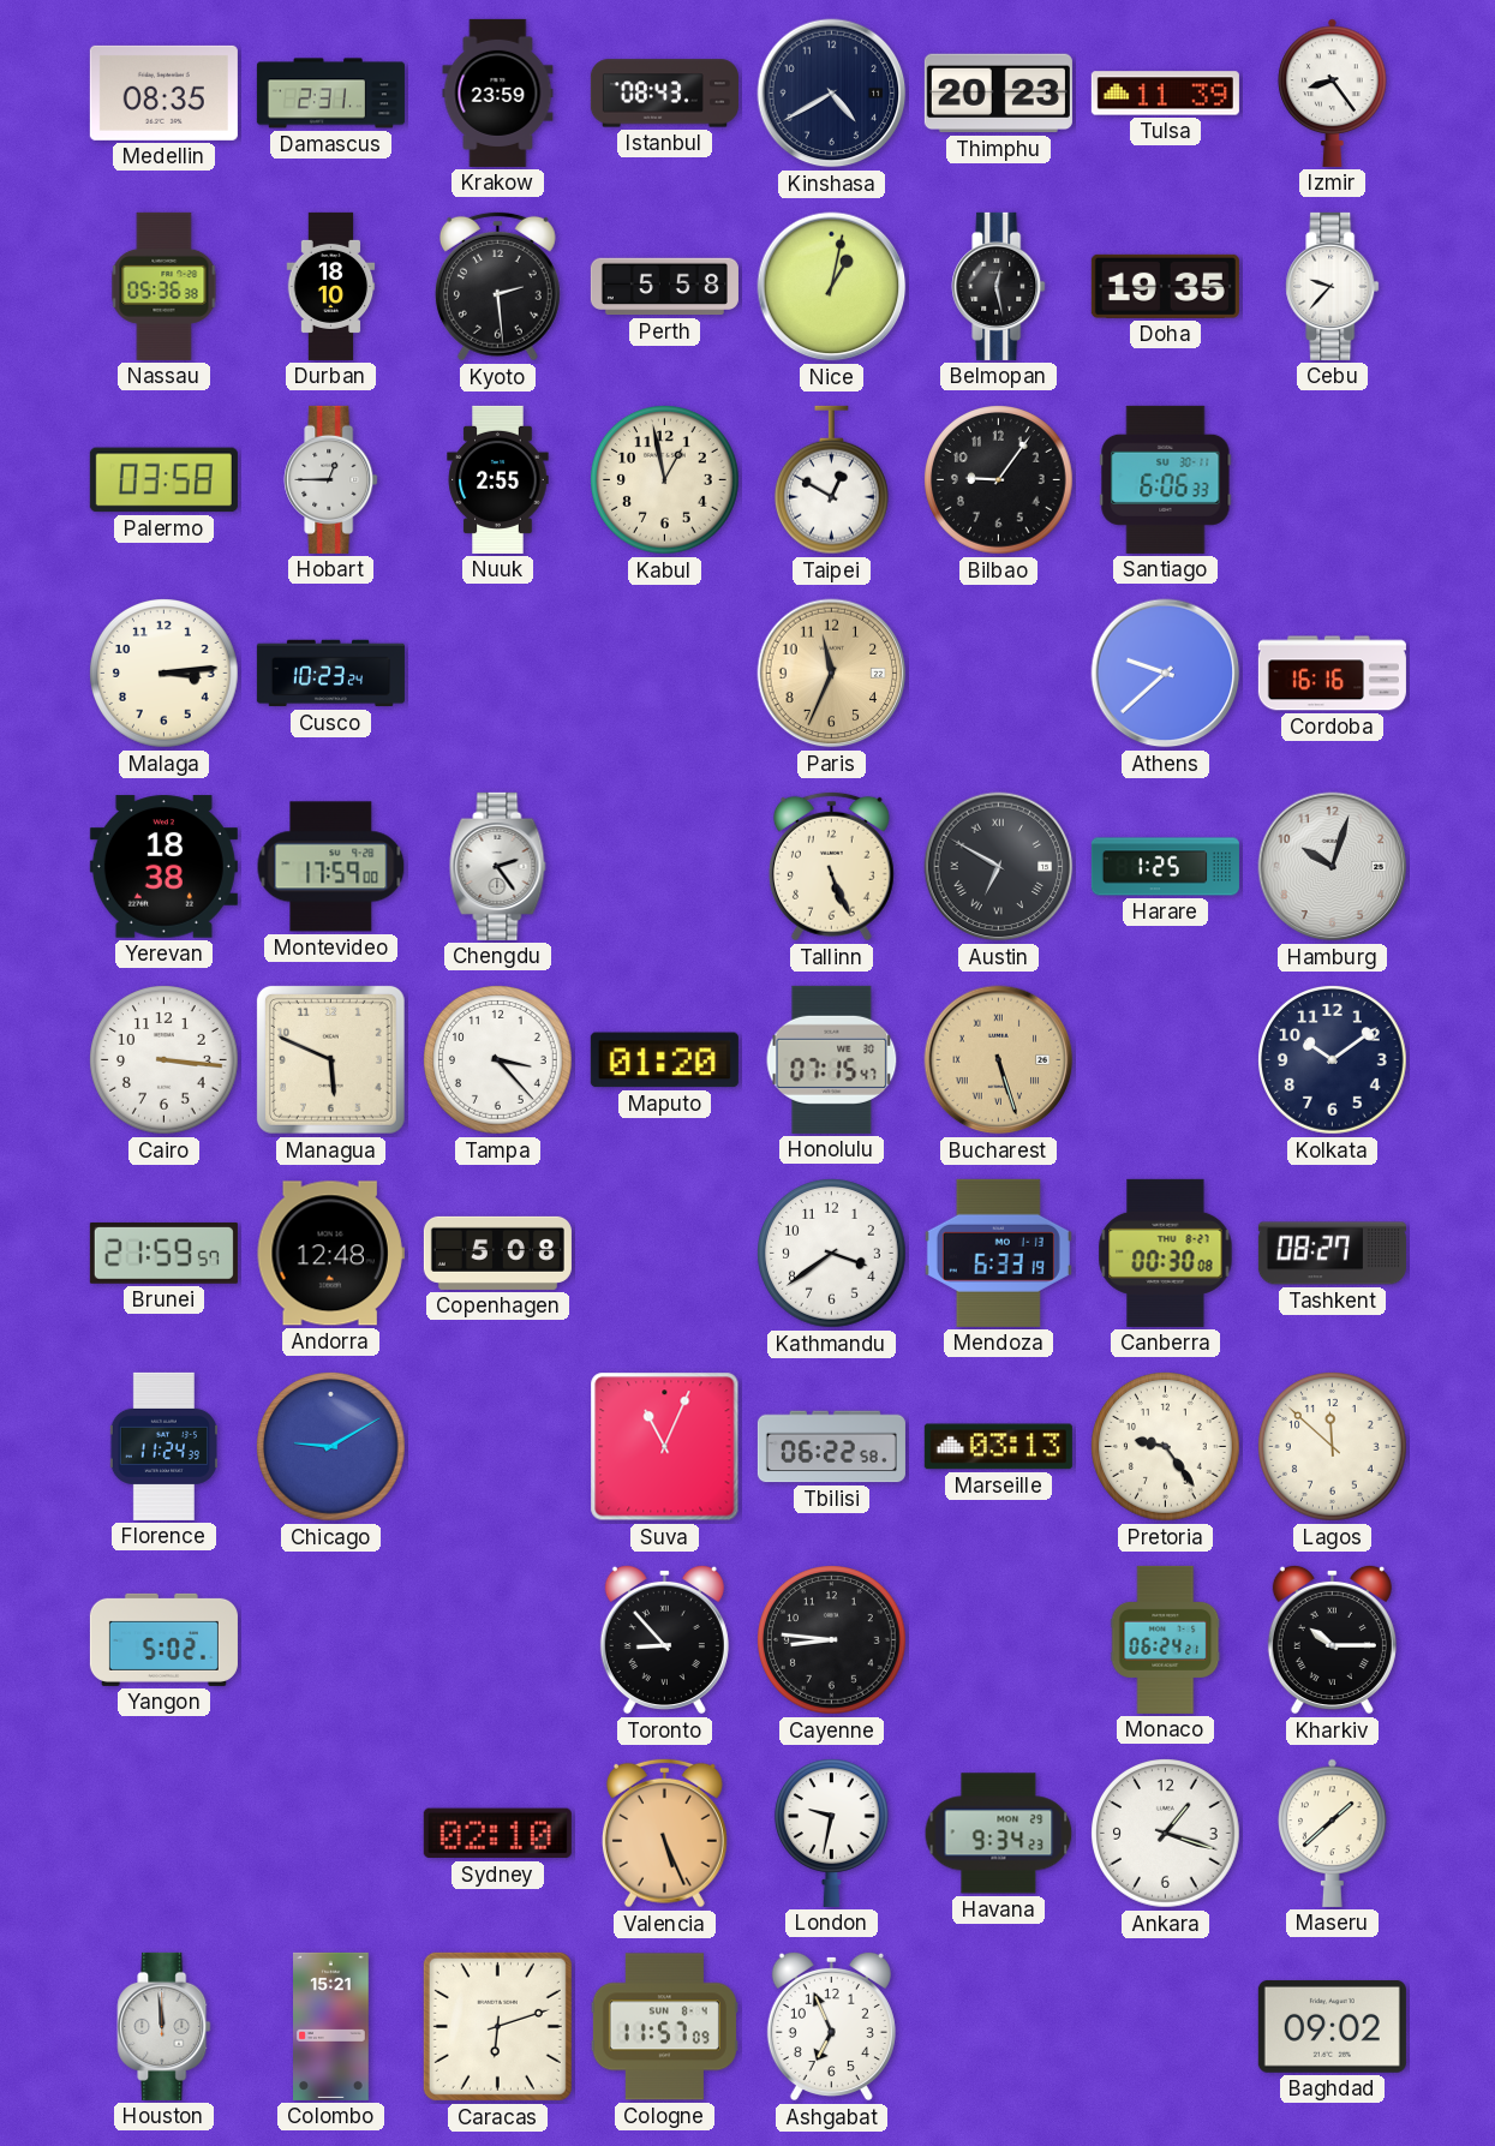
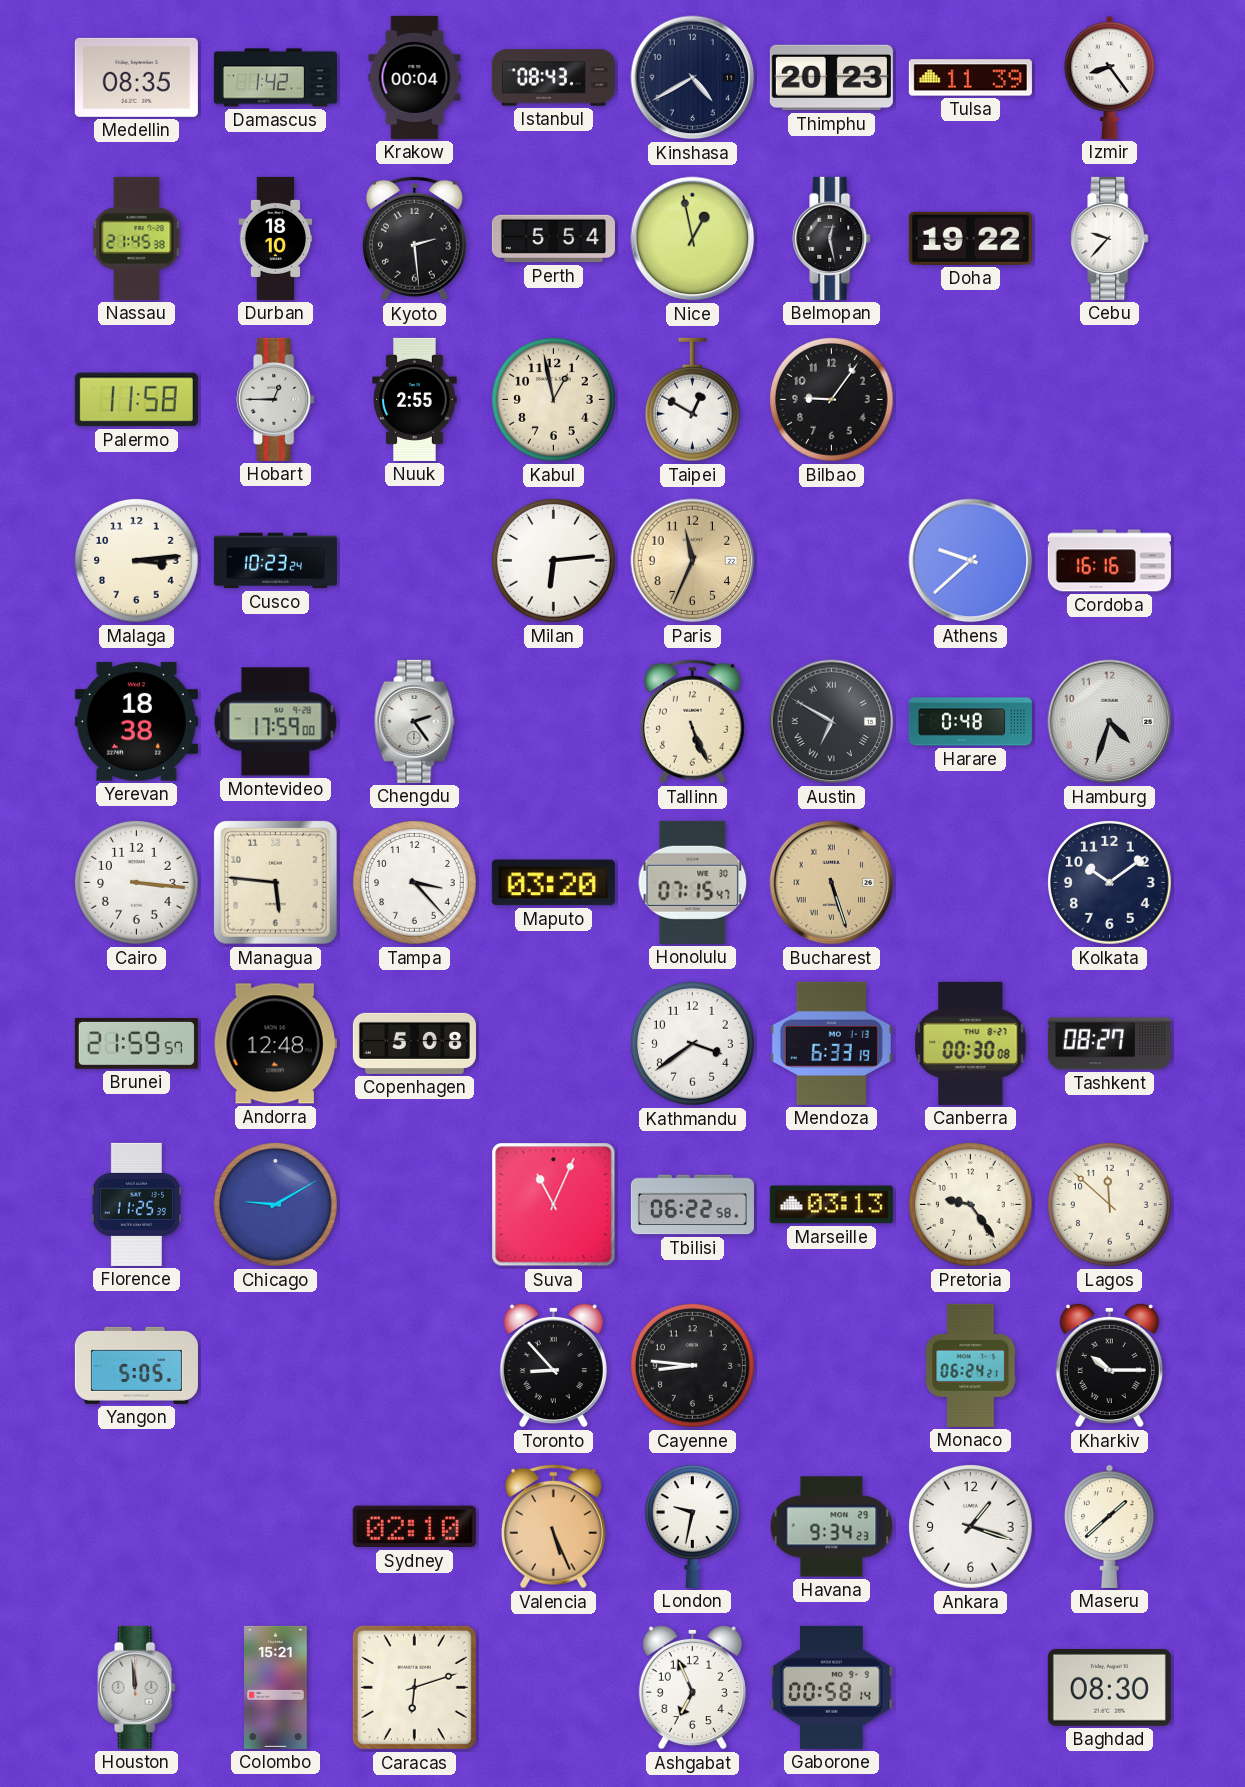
Damascus: 2:31 -> 1:42
Krakow: 23:59 -> 00:04
Nassau: 05:36 -> 21:45
Perth: 5:58 -> 5:54
Nice: 1:02 -> 12:58
Doha: 19:35 -> 19:22
Palermo: 03:58 -> 11:58
Santiago: 6:06 -> none
Milan: none -> 6:14
Harare: 1:25 -> 0:48
Hamburg: 10:03 -> 4:33
Managua: 5:49 -> 5:46
Maputo: 01:20 -> 03:20
Florence: 11:24 -> 11:25
Yangon: 5:02 -> 5:05
Cologne: 11:57 -> none
Gaborone: none -> 00:58
Baghdad: 09:02 -> 08:30
